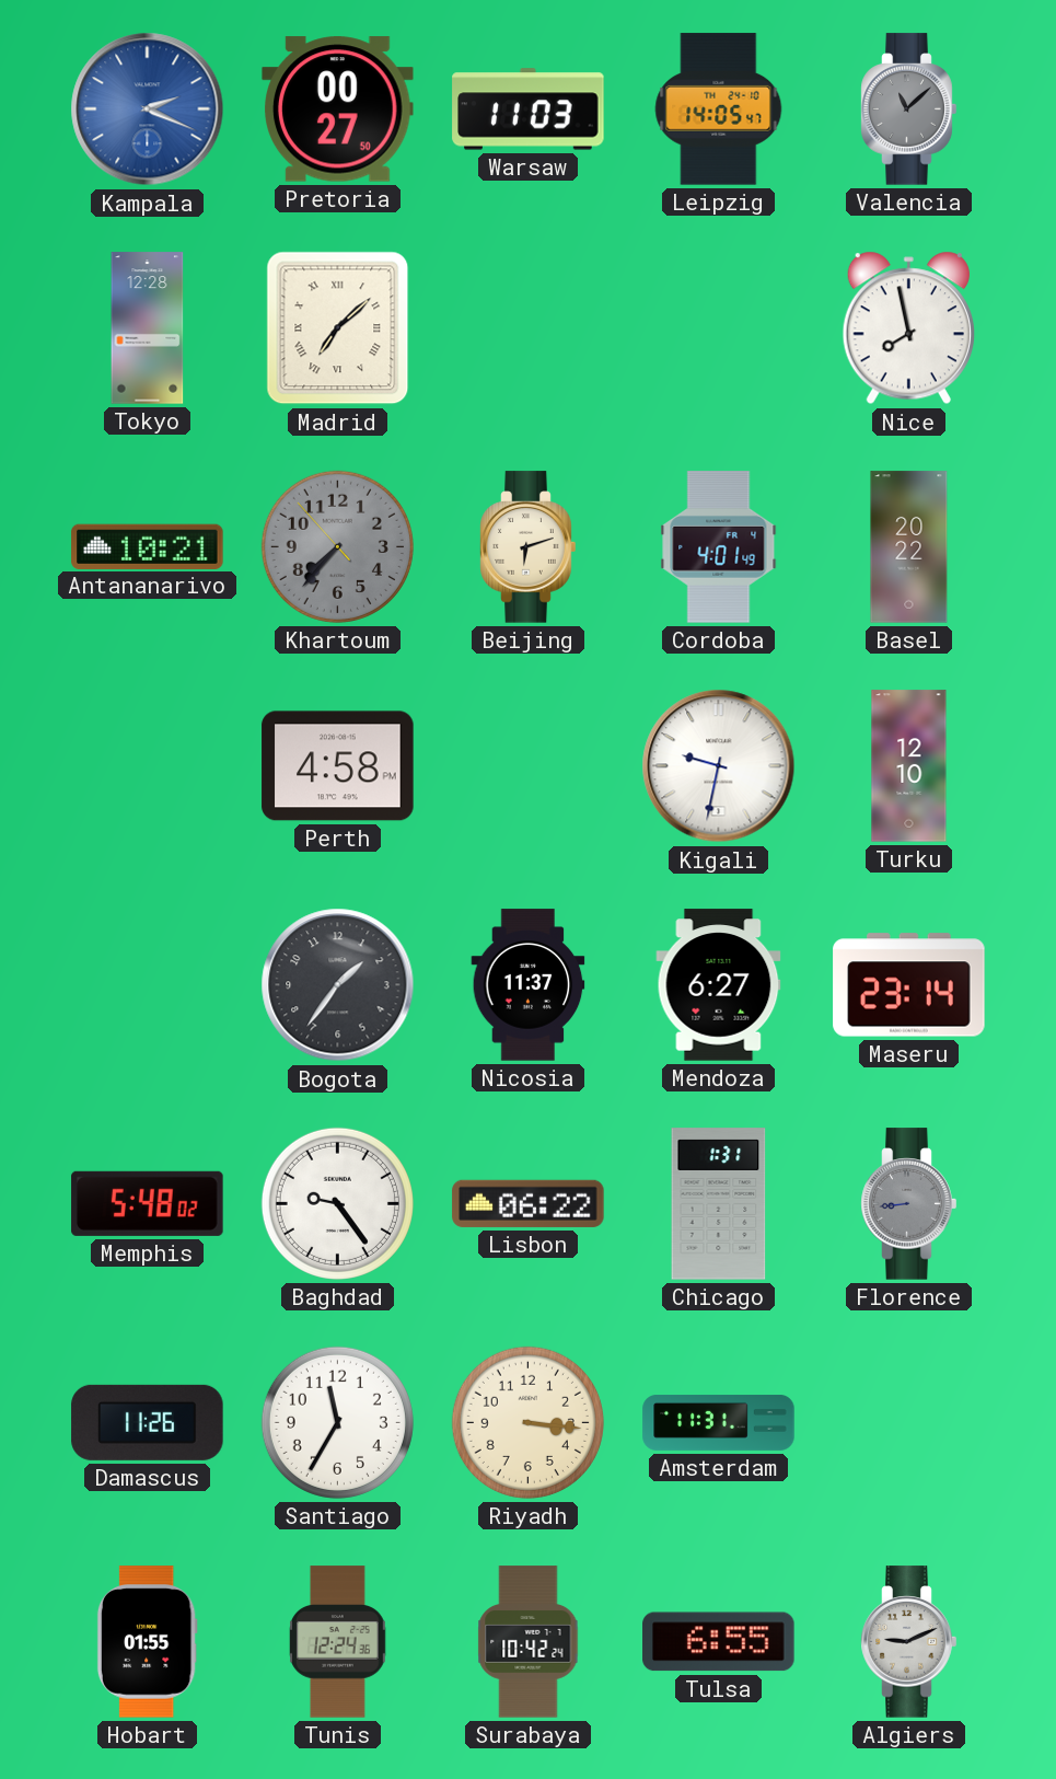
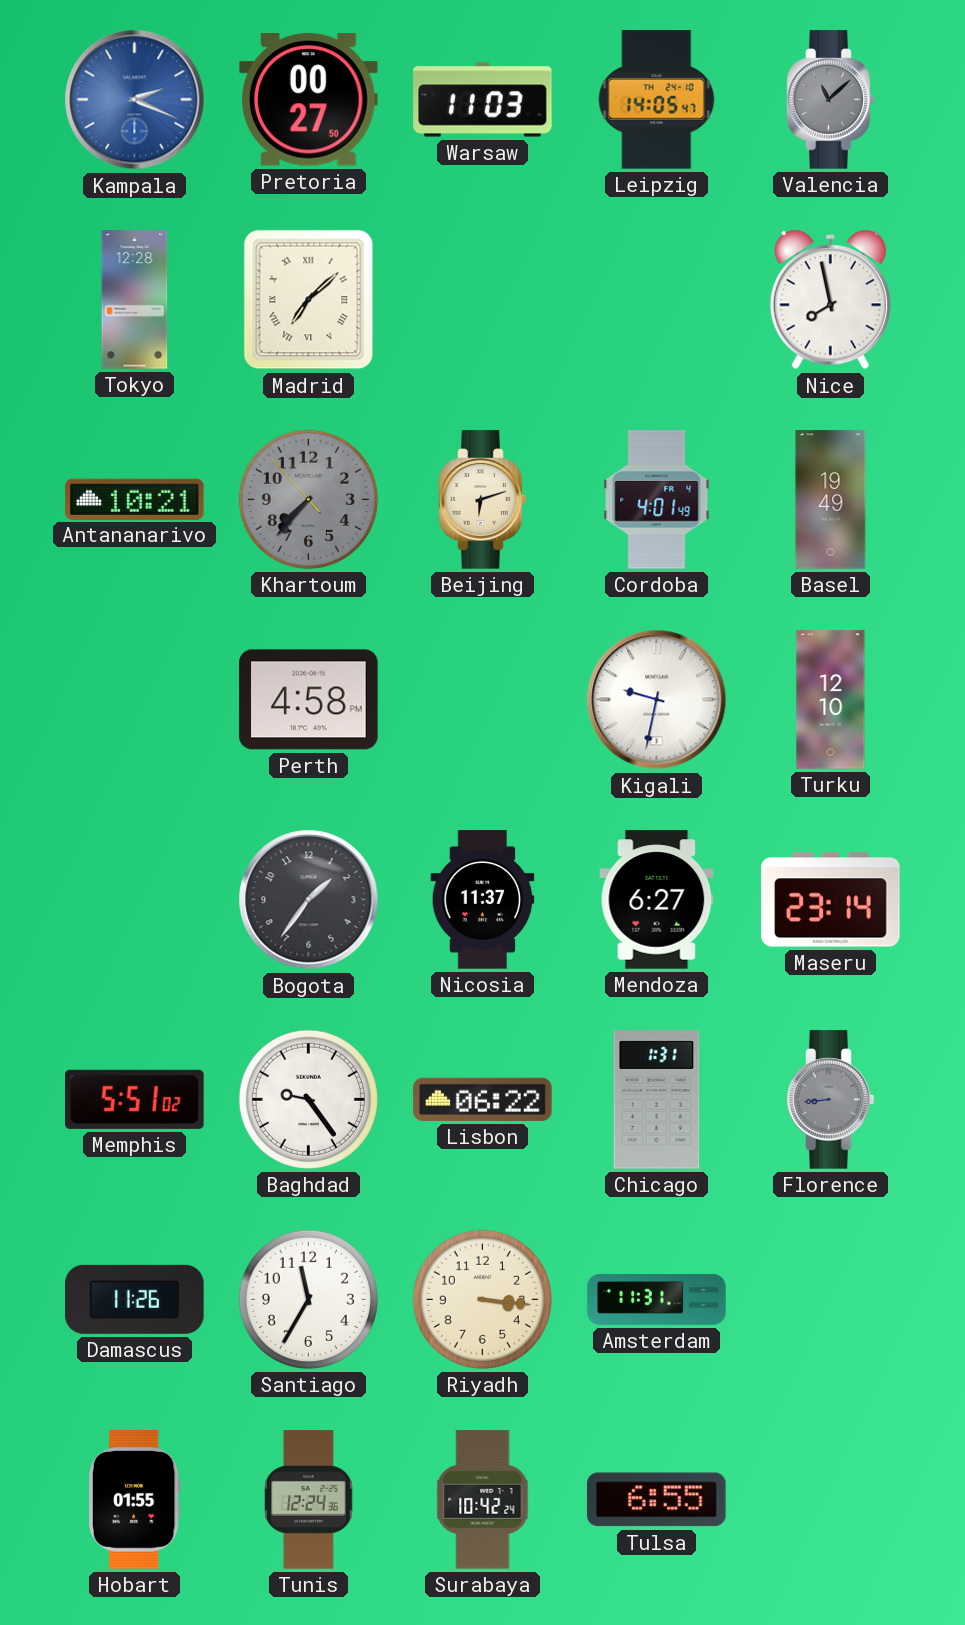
Basel: 20:22 -> 19:49
Memphis: 5:48 -> 5:51
Algiers: 9:11 -> none
